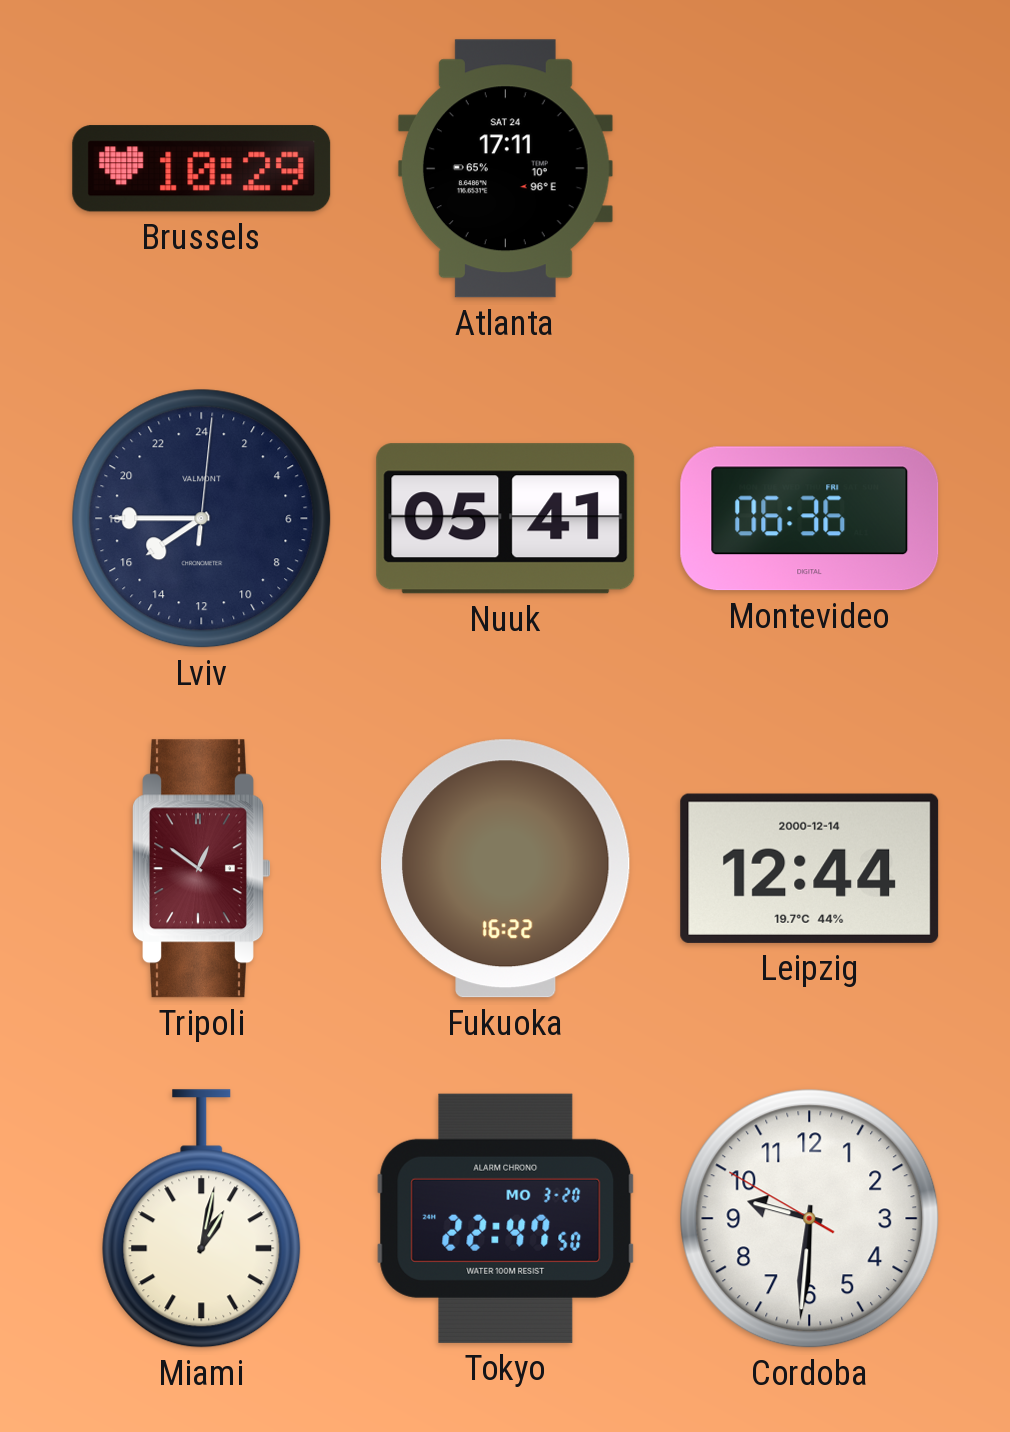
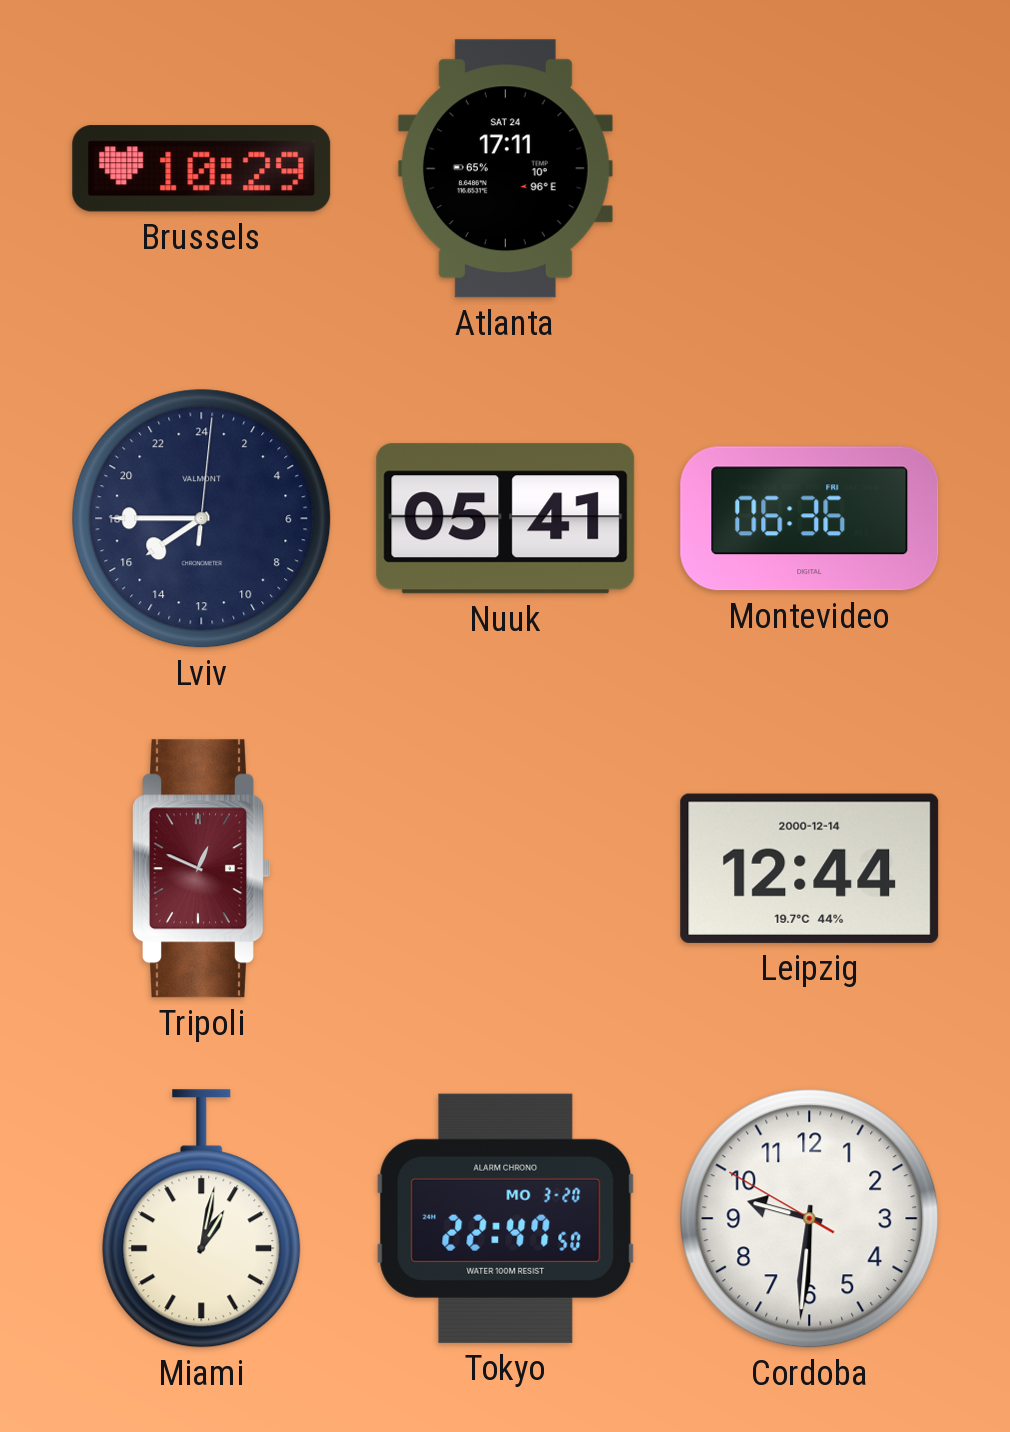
Tripoli: 12:51 -> 12:49
Fukuoka: 16:22 -> none
